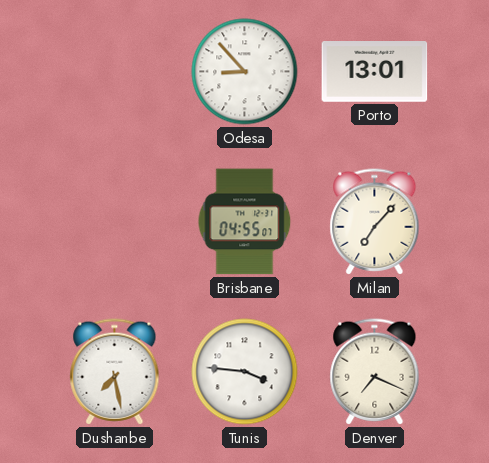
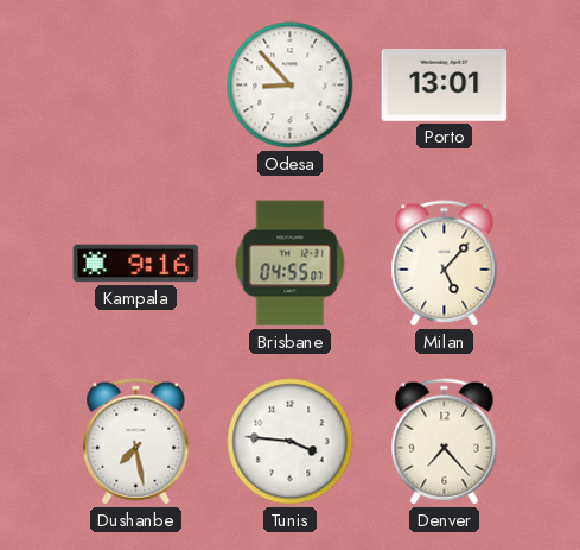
Kampala: none -> 9:16
Milan: 7:07 -> 5:07
Denver: 7:19 -> 7:23
